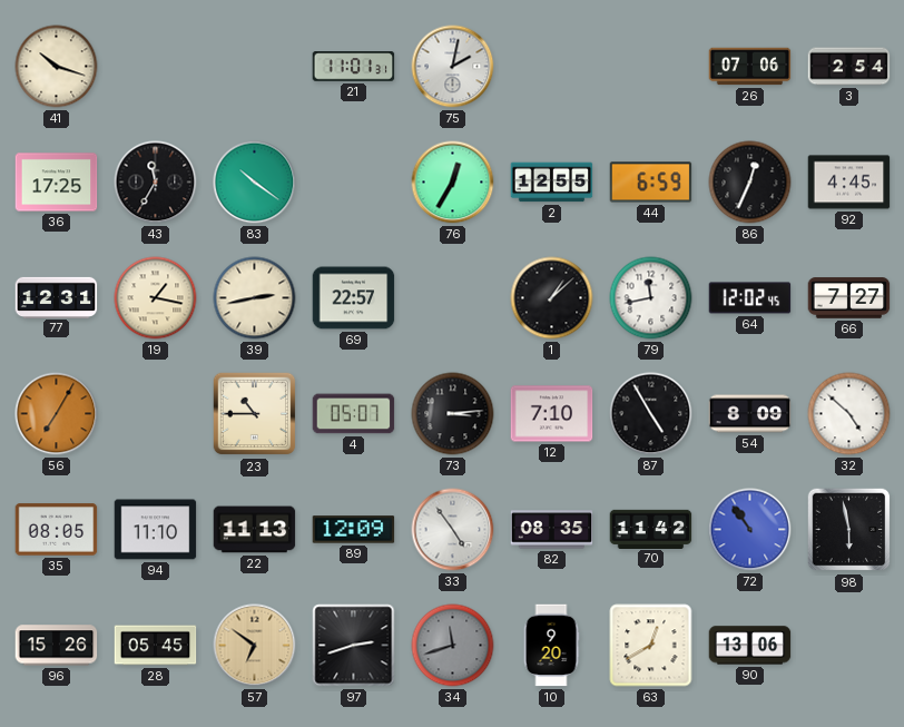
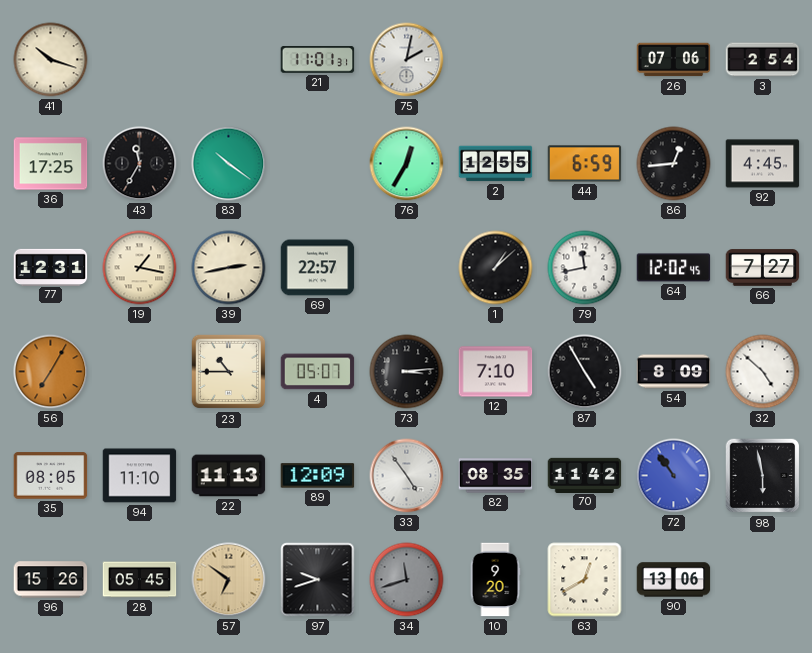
86: 12:34 -> 12:44
97: 2:42 -> 9:42
